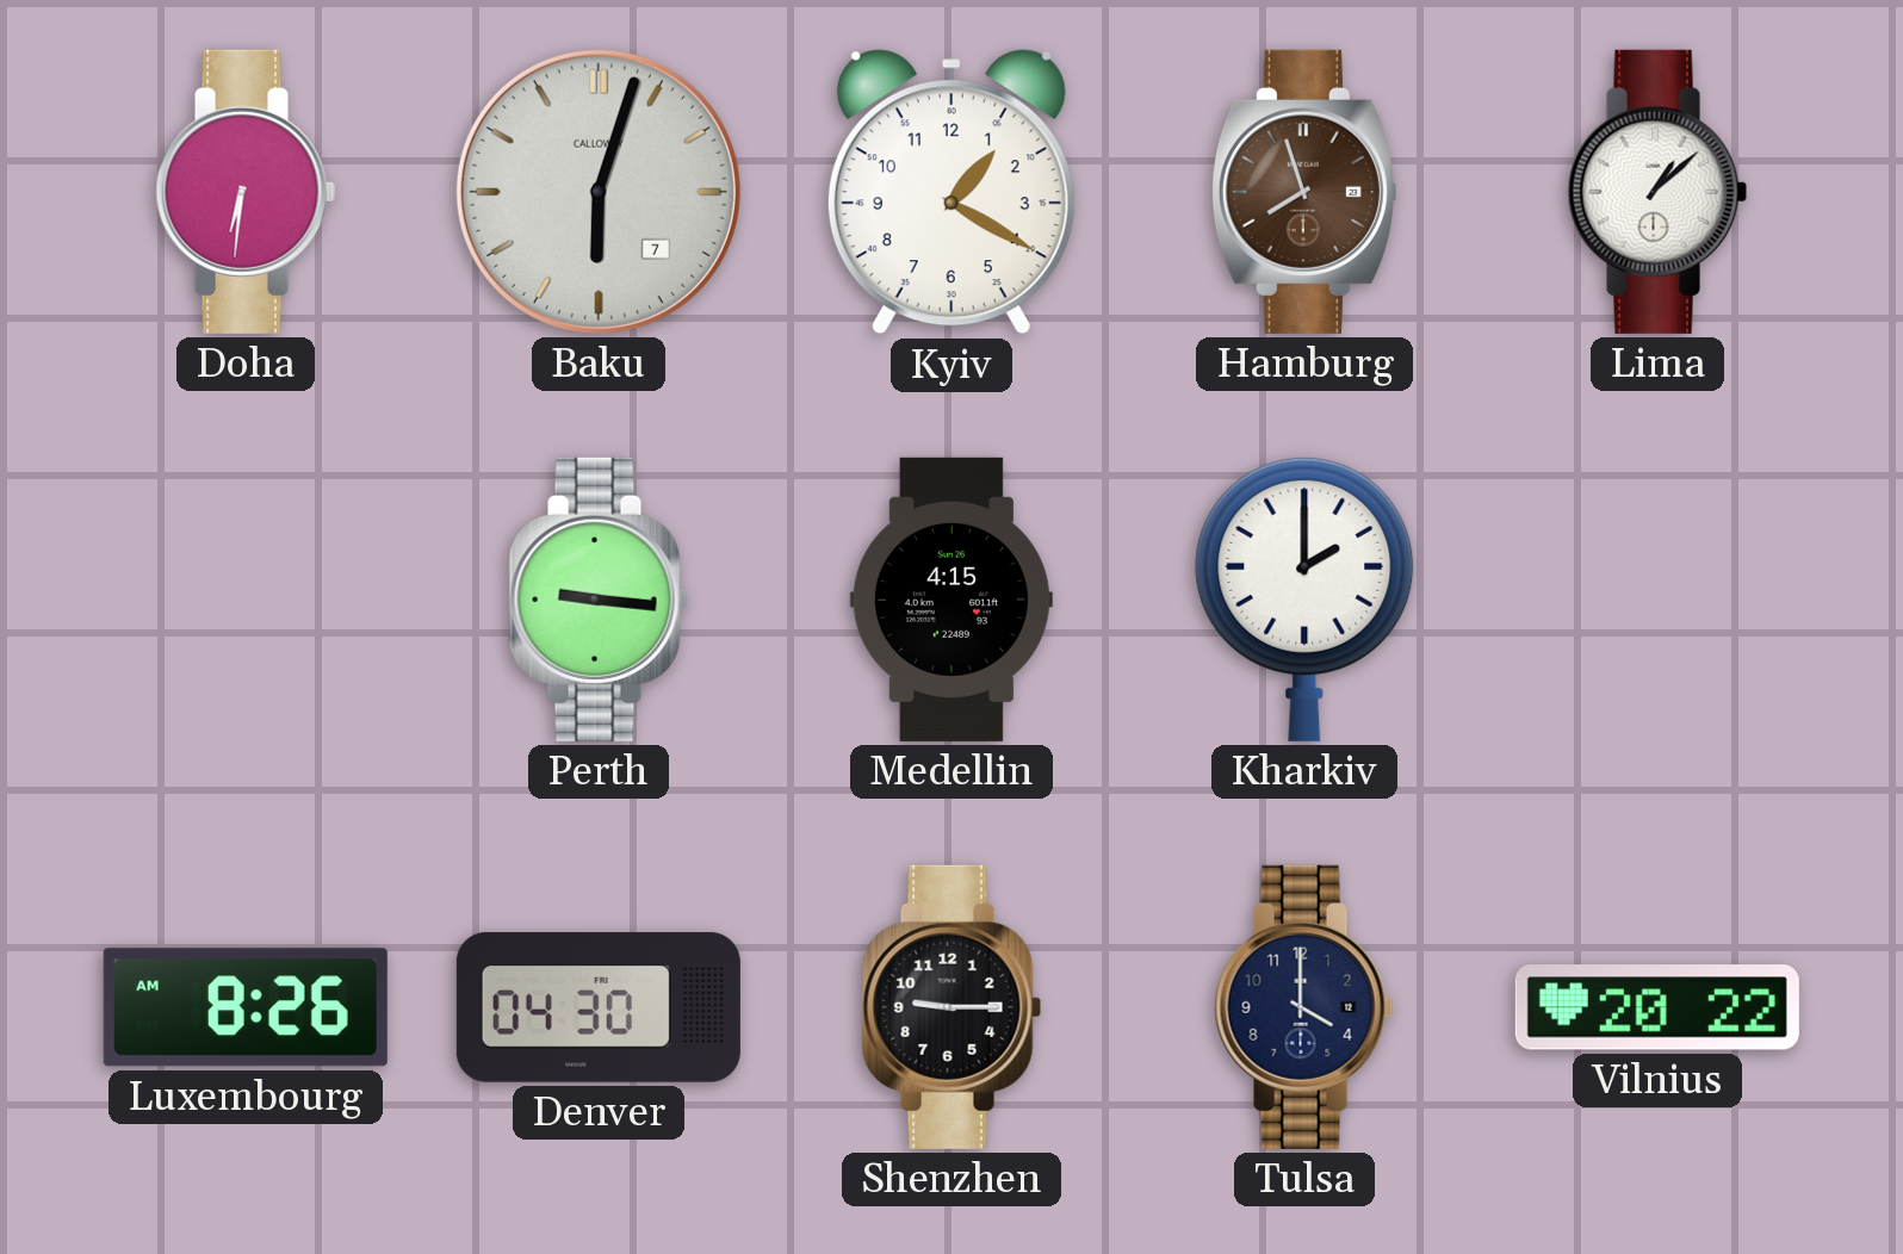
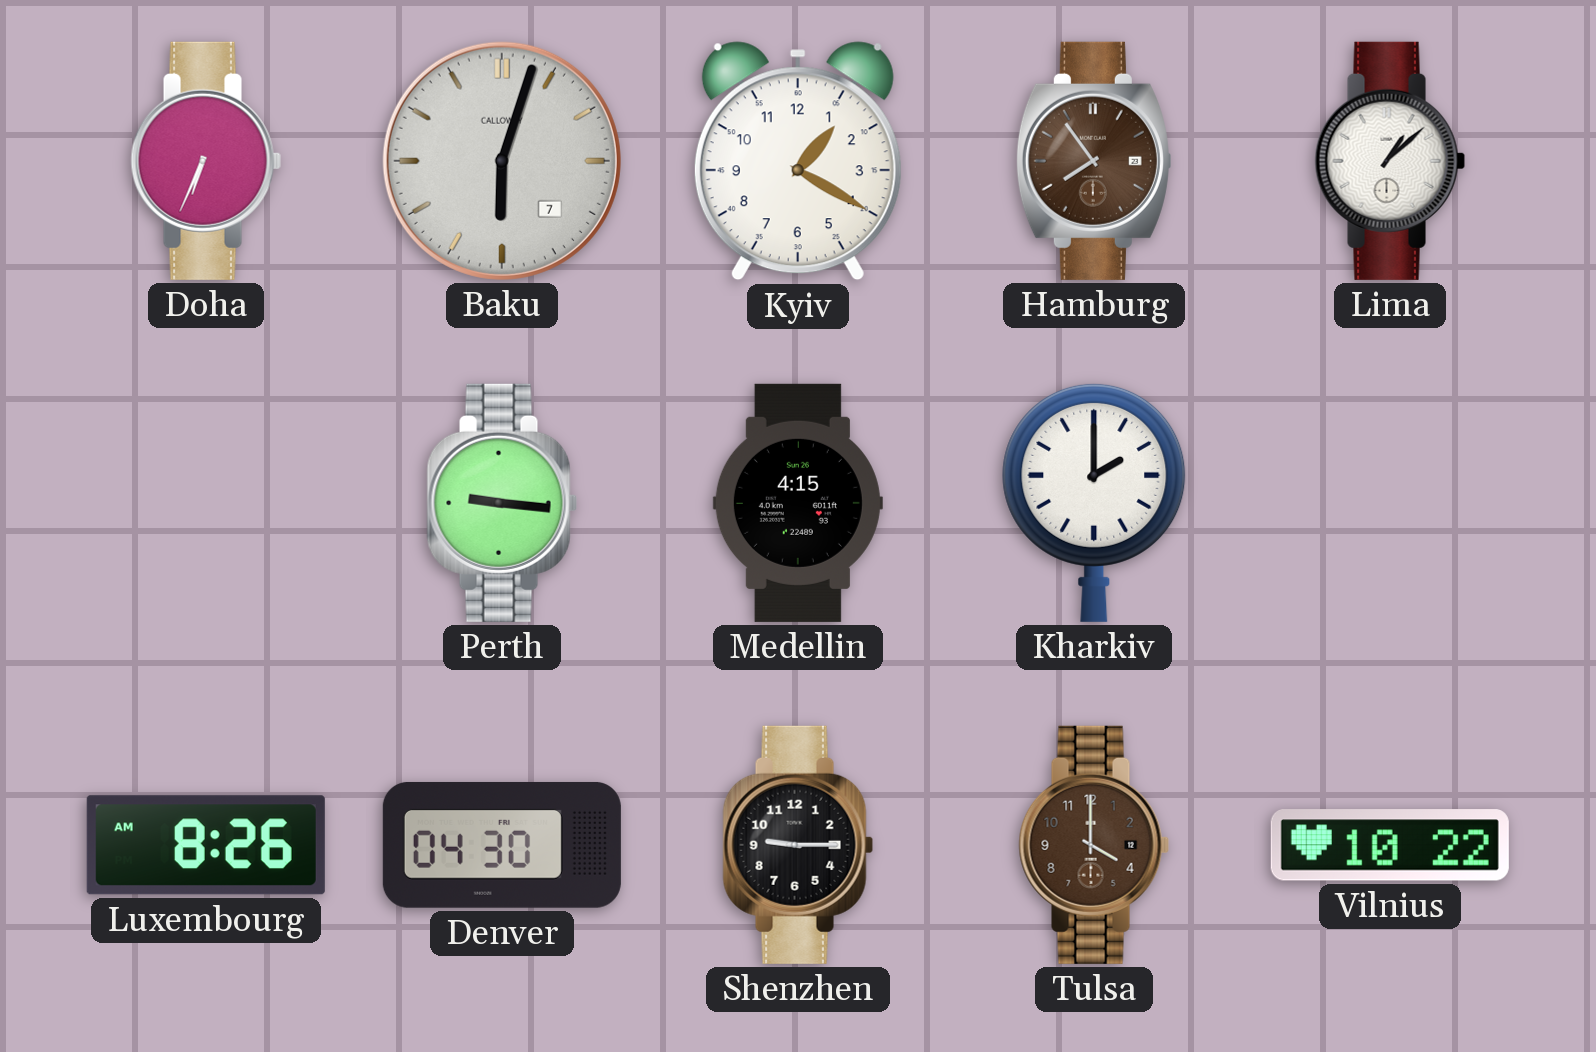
Doha: 6:31 -> 6:34
Hamburg: 7:57 -> 7:54
Tulsa dial: navy -> brown
Vilnius: 20:22 -> 10:22
